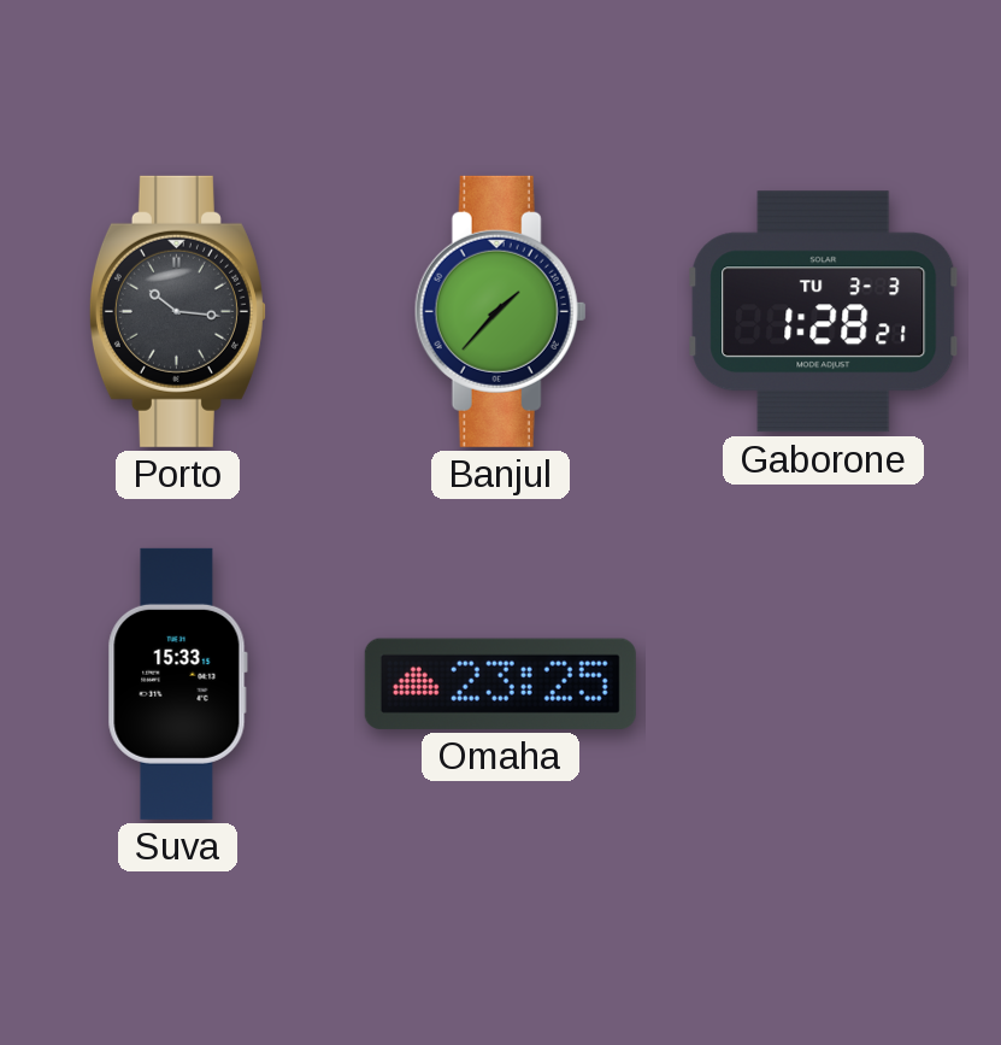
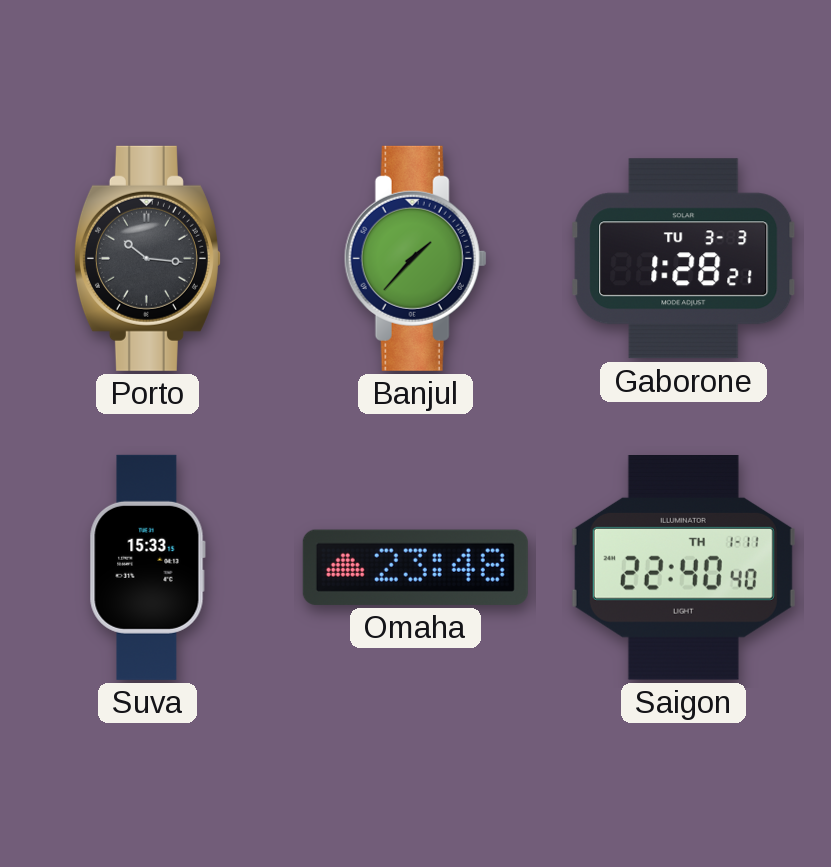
Omaha: 23:25 -> 23:48
Saigon: none -> 22:40
